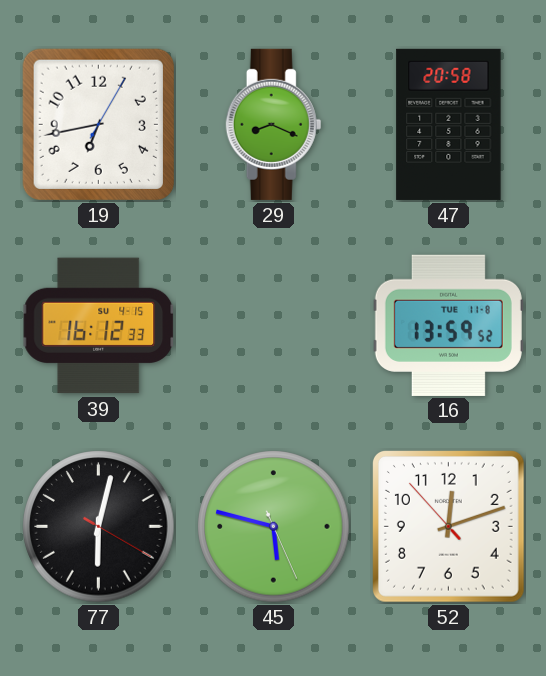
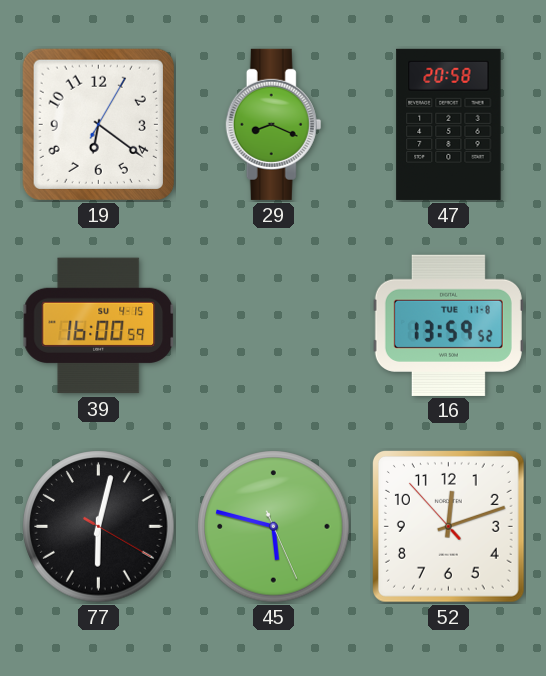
19: 6:43 -> 6:21
39: 16:12 -> 16:00
